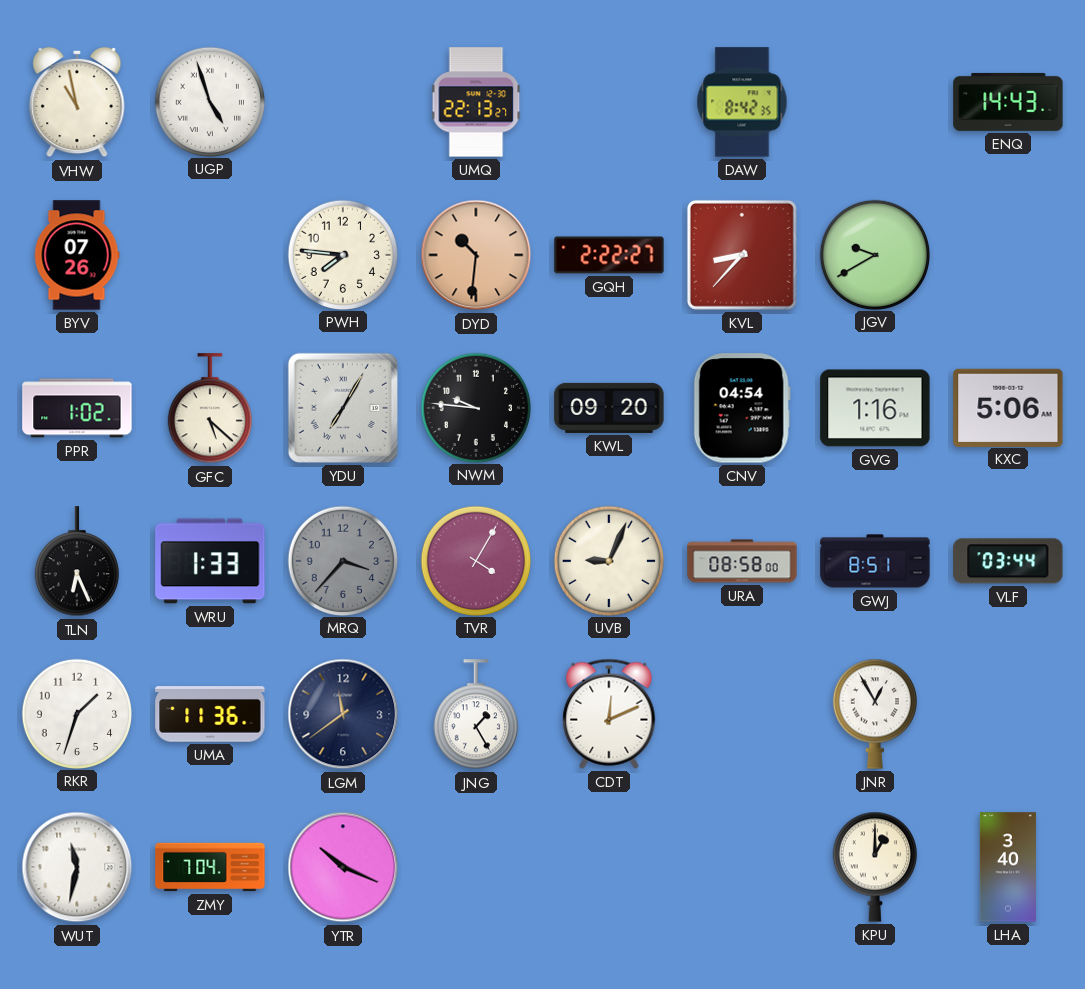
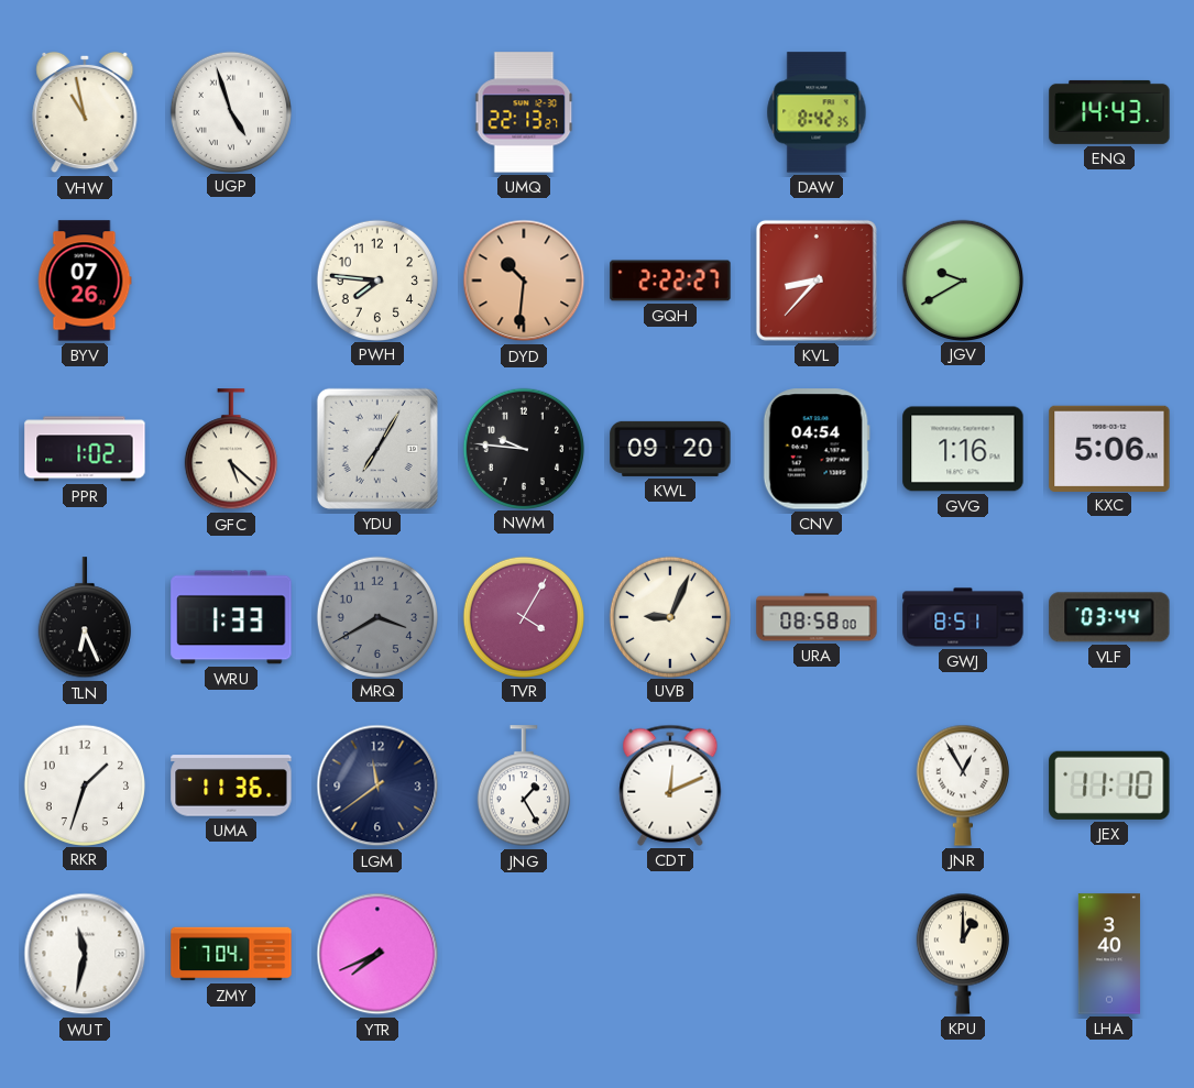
MRQ: 3:37 -> 3:40
JEX: none -> 11:10
YTR: 10:19 -> 7:41
